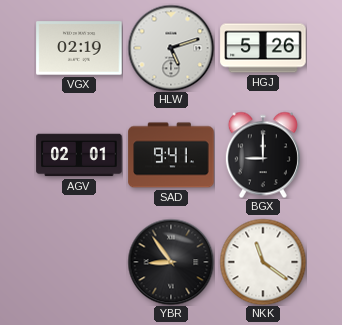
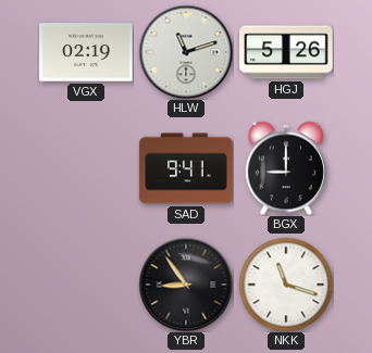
HLW: 5:12 -> 11:12
AGV: 02:01 -> none
NKK: 11:21 -> 11:18
